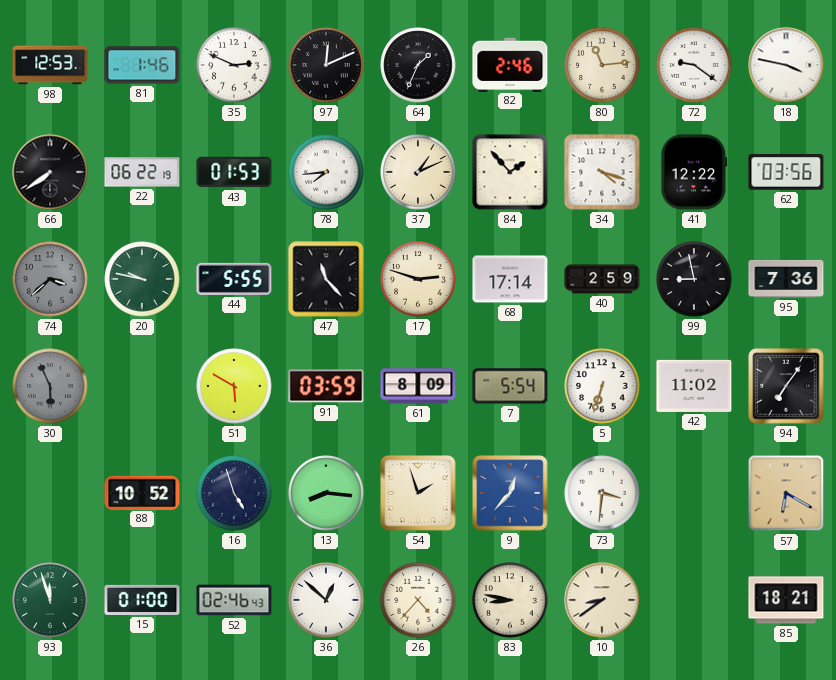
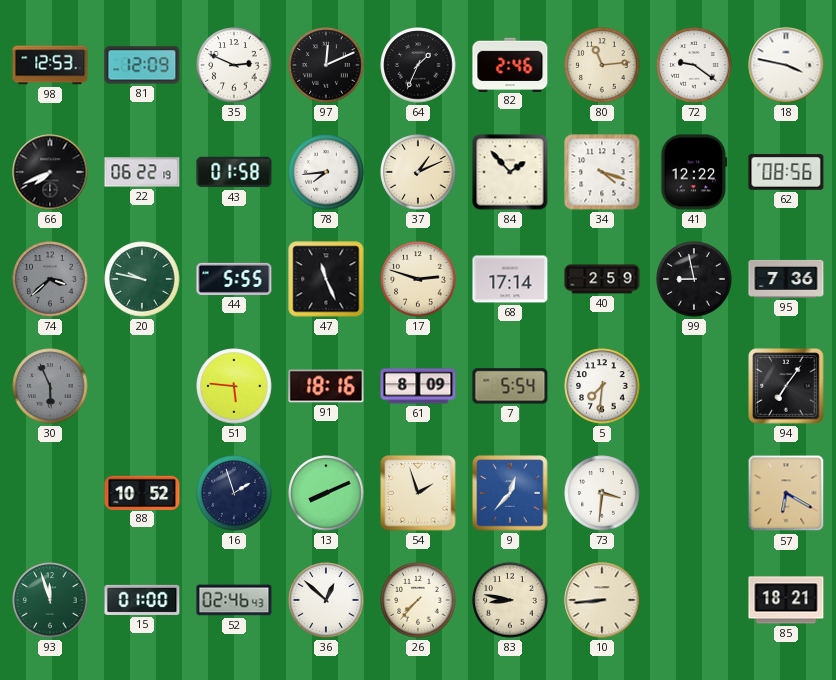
81: 1:46 -> 12:09
66: 7:39 -> 7:41
43: 01:53 -> 01:58
62: 03:56 -> 08:56
47: 11:23 -> 11:26
51: 5:50 -> 5:46
91: 03:59 -> 18:16
5: 6:33 -> 7:31
42: 11:02 -> none
16: 4:57 -> 1:57
13: 8:16 -> 8:11
26: 4:37 -> 7:37
10: 8:39 -> 8:44
